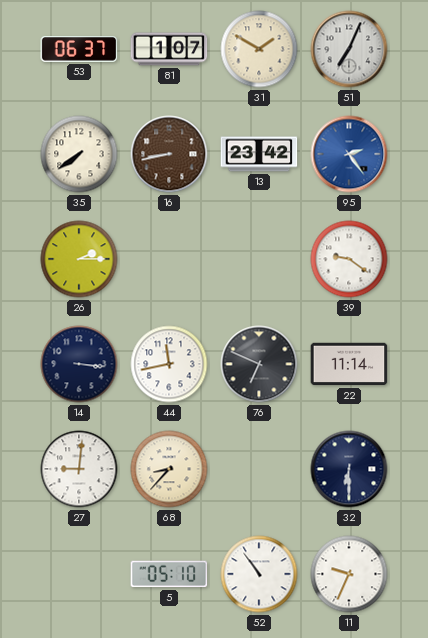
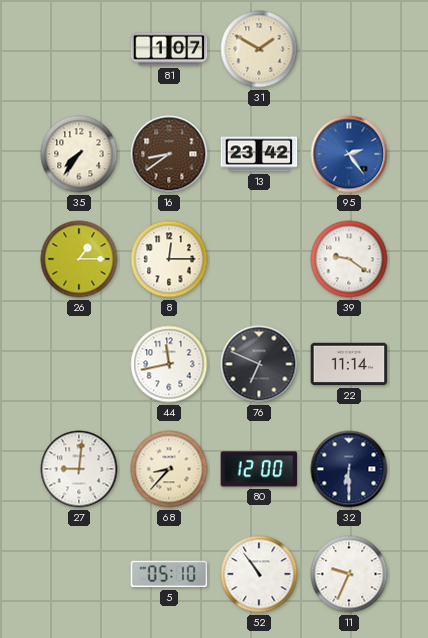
53: 06:37 -> none
51: 7:04 -> none
35: 7:39 -> 7:36
16: 8:43 -> 8:39
26: 2:15 -> 1:15
8: none -> 12:15
14: 3:16 -> none
80: none -> 12:00
